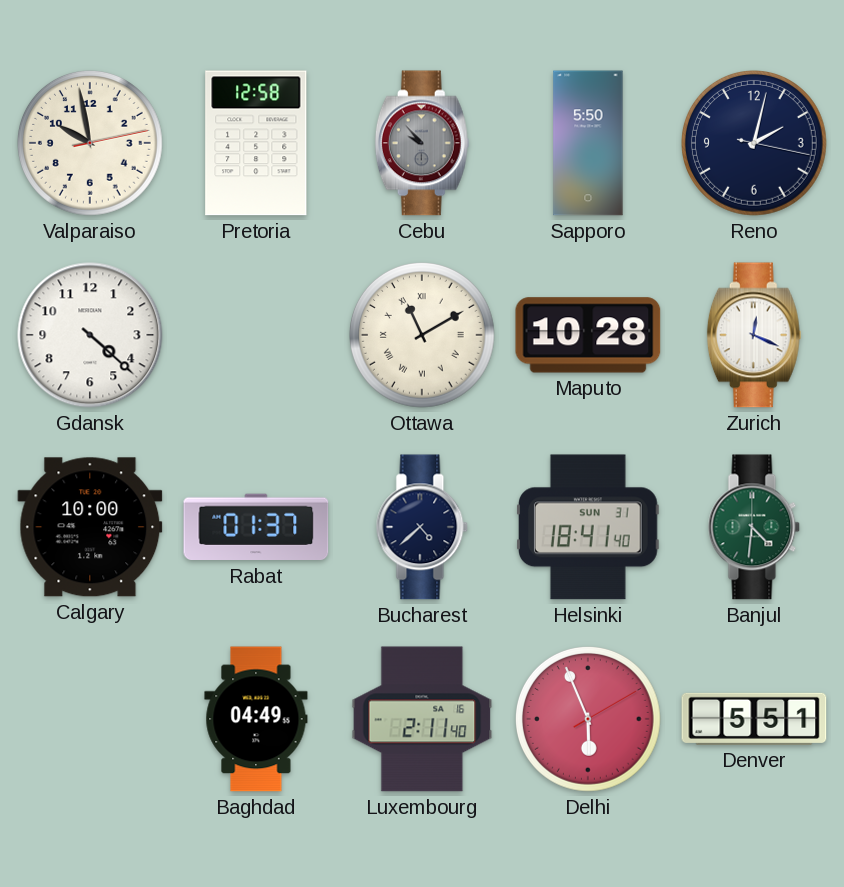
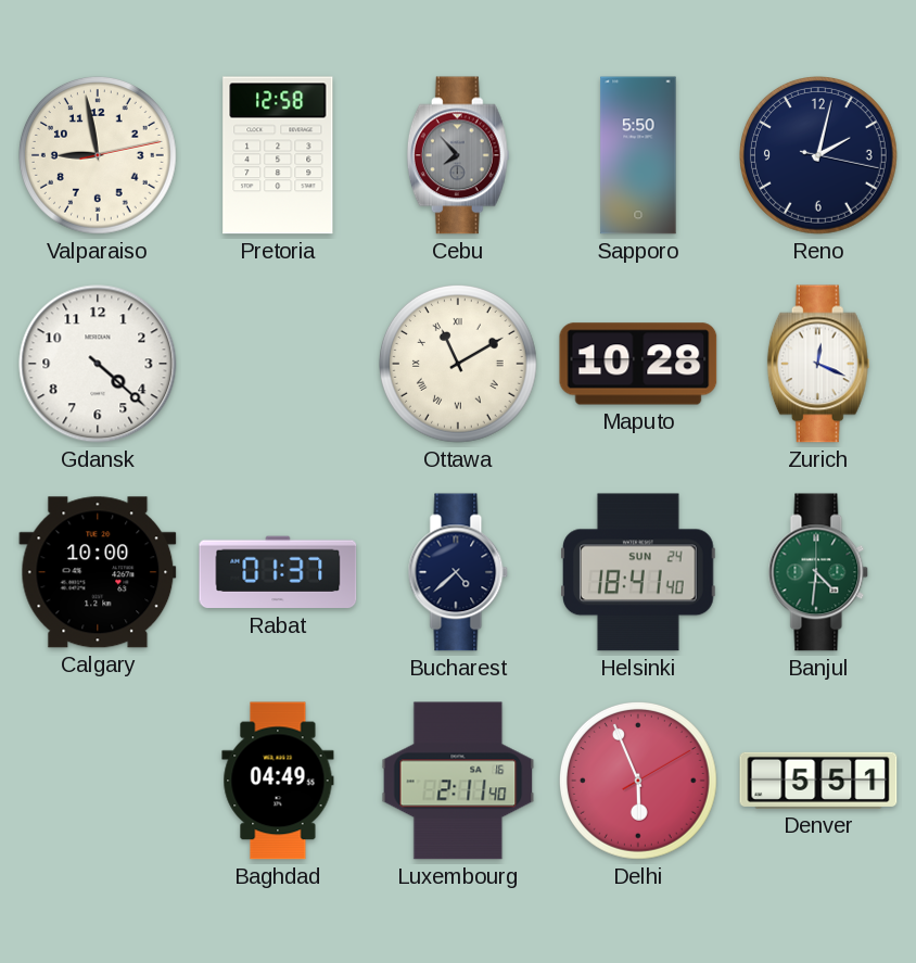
Valparaiso: 9:58 -> 8:58
Cebu: 9:53 -> 7:53
Helsinki date: SUN 31 -> SUN 24
